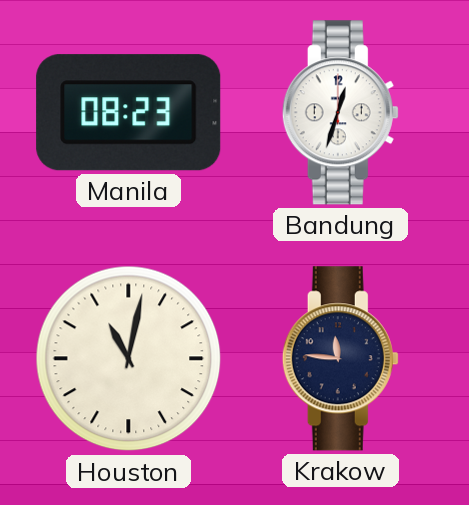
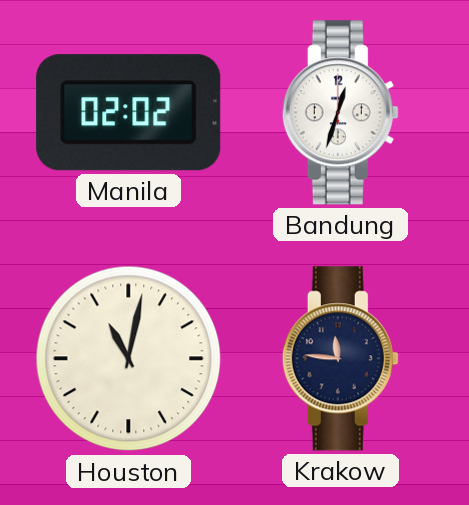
Manila: 08:23 -> 02:02
